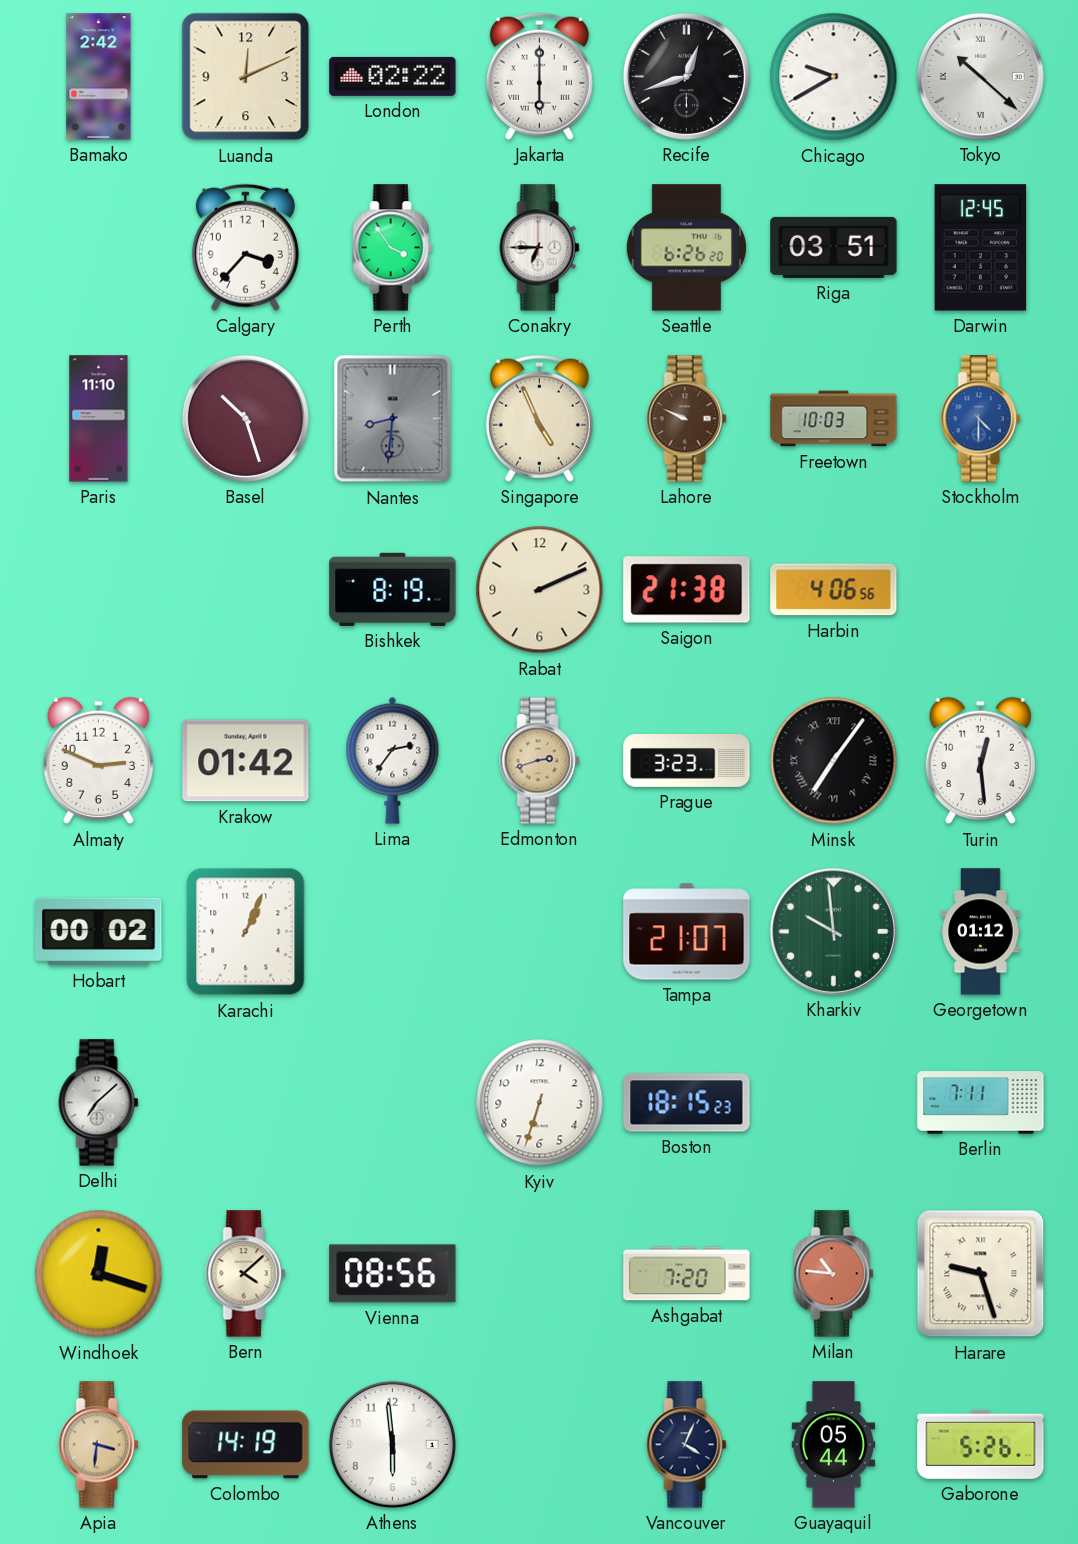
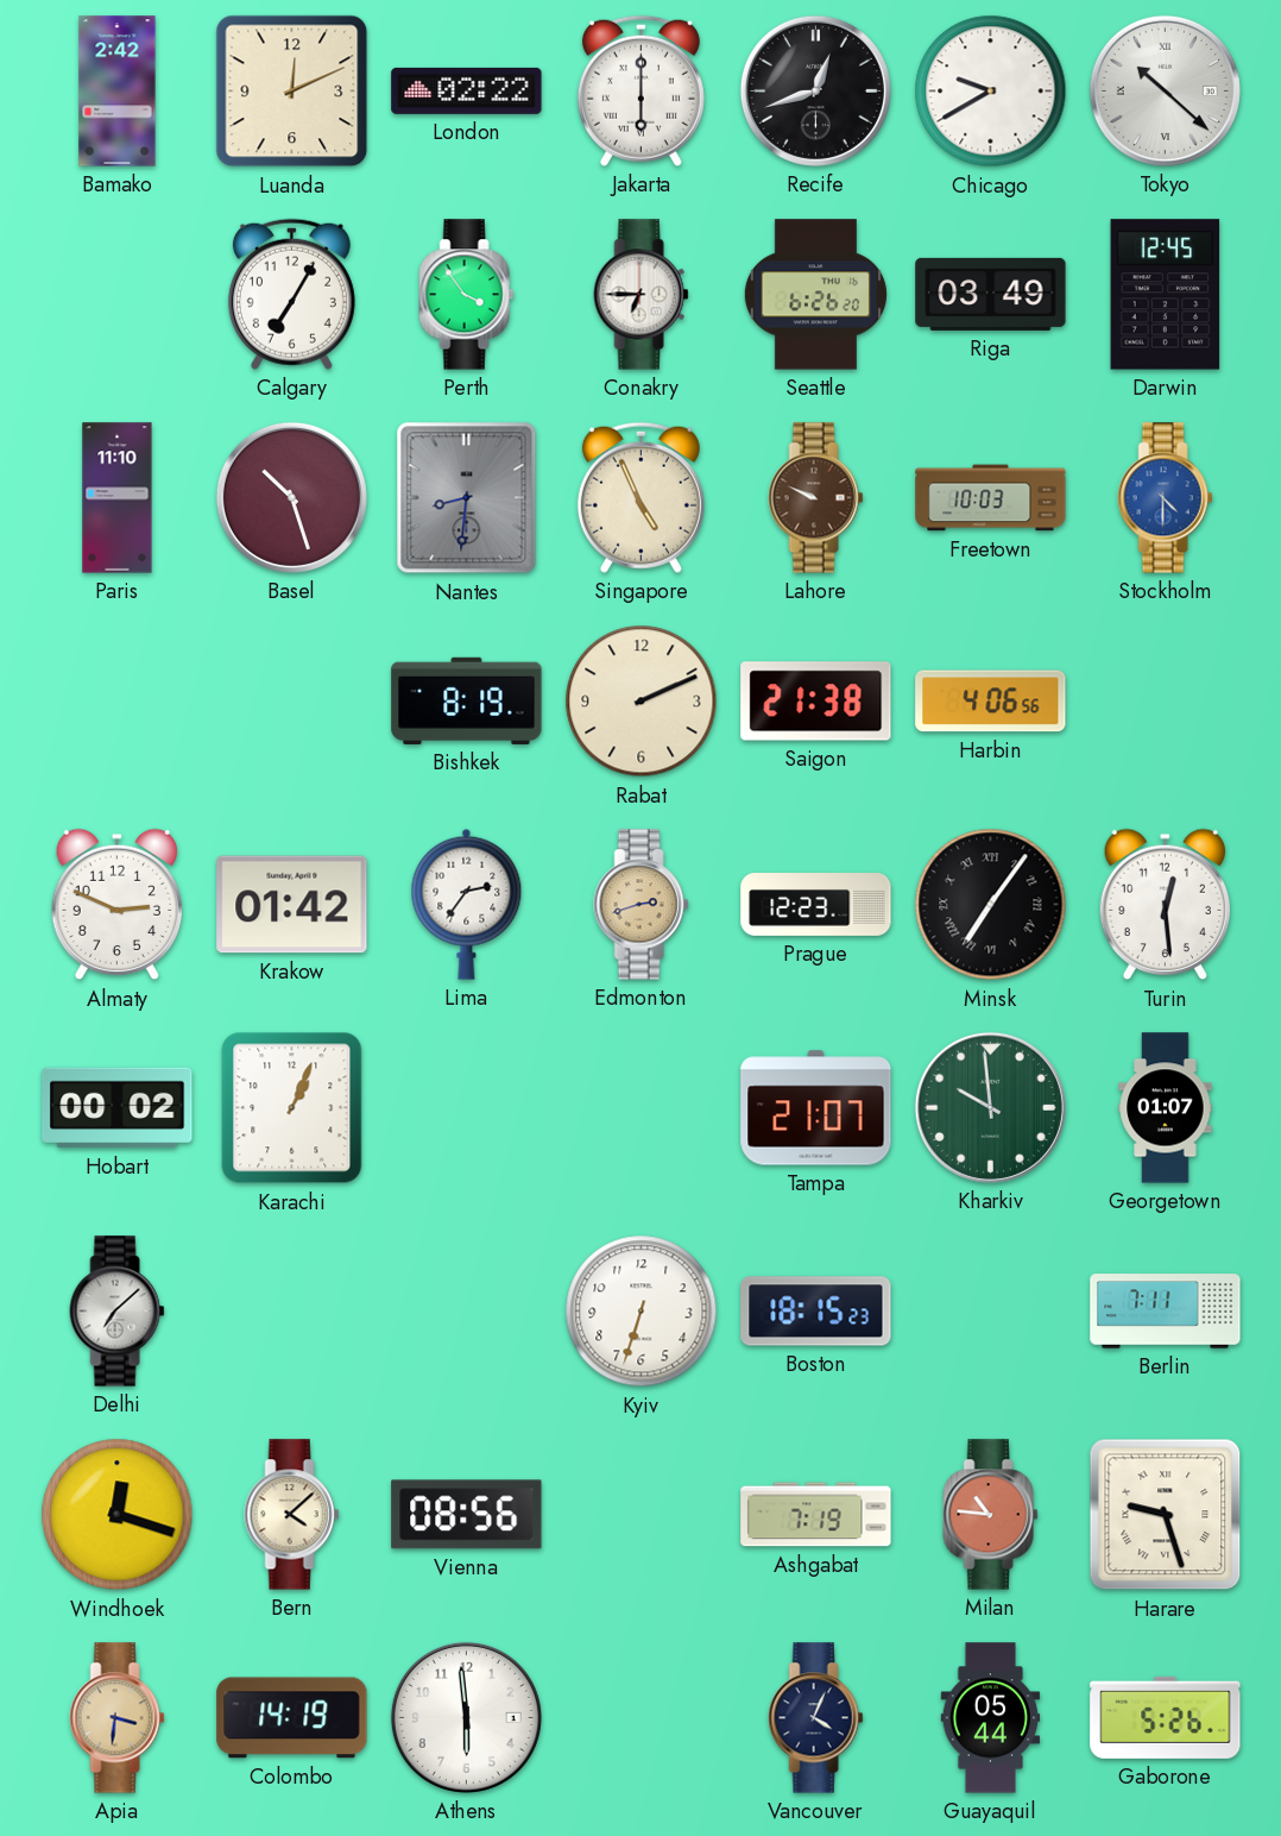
Calgary: 3:37 -> 7:05
Riga: 03:51 -> 03:49
Prague: 3:23 -> 12:23
Georgetown: 01:12 -> 01:07
Ashgabat: 7:20 -> 7:19
